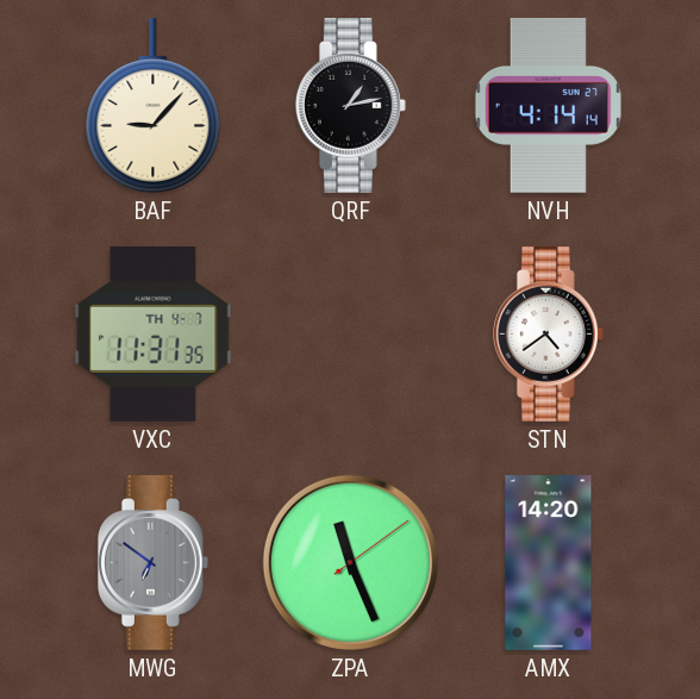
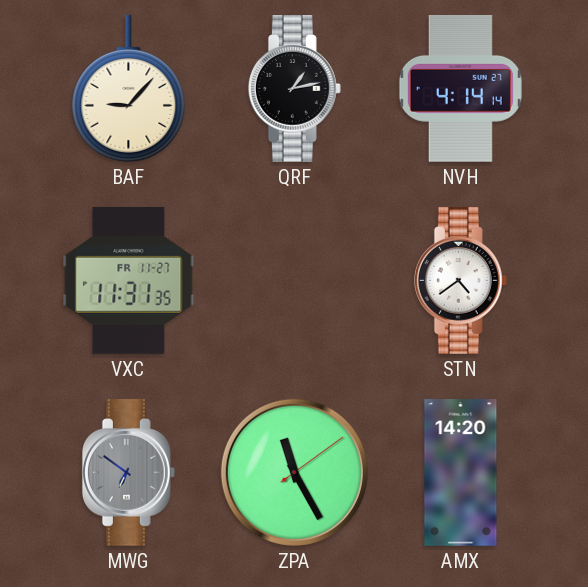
VXC date: TH 4-7 -> FR 11-27
ZPA: 11:26 -> 11:25
